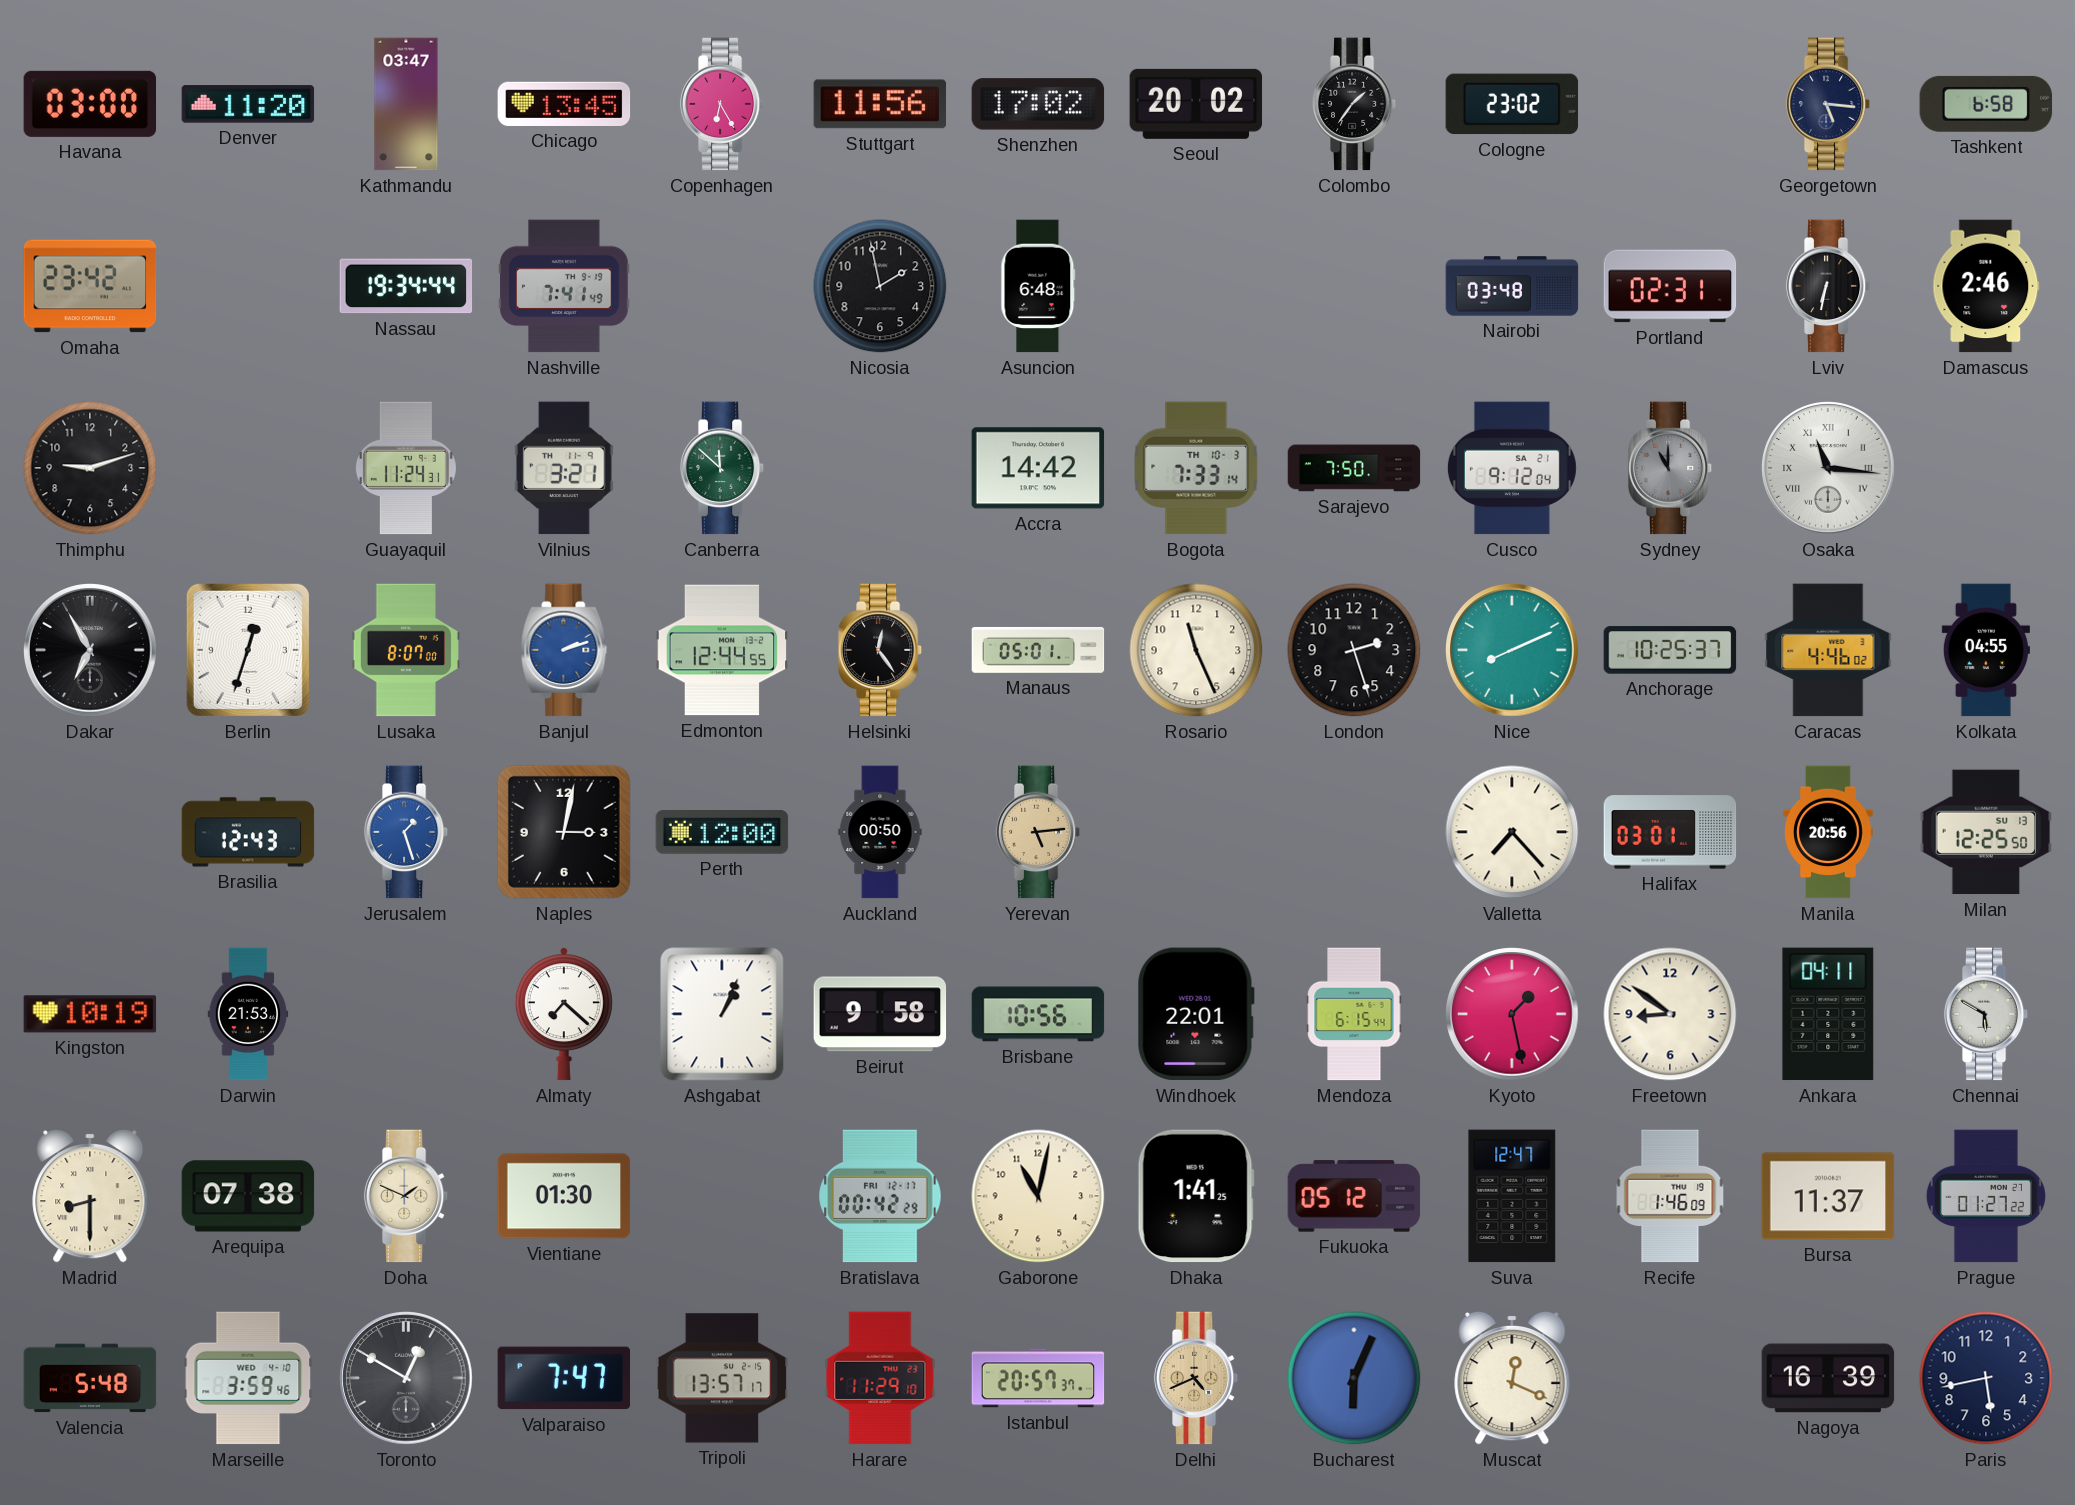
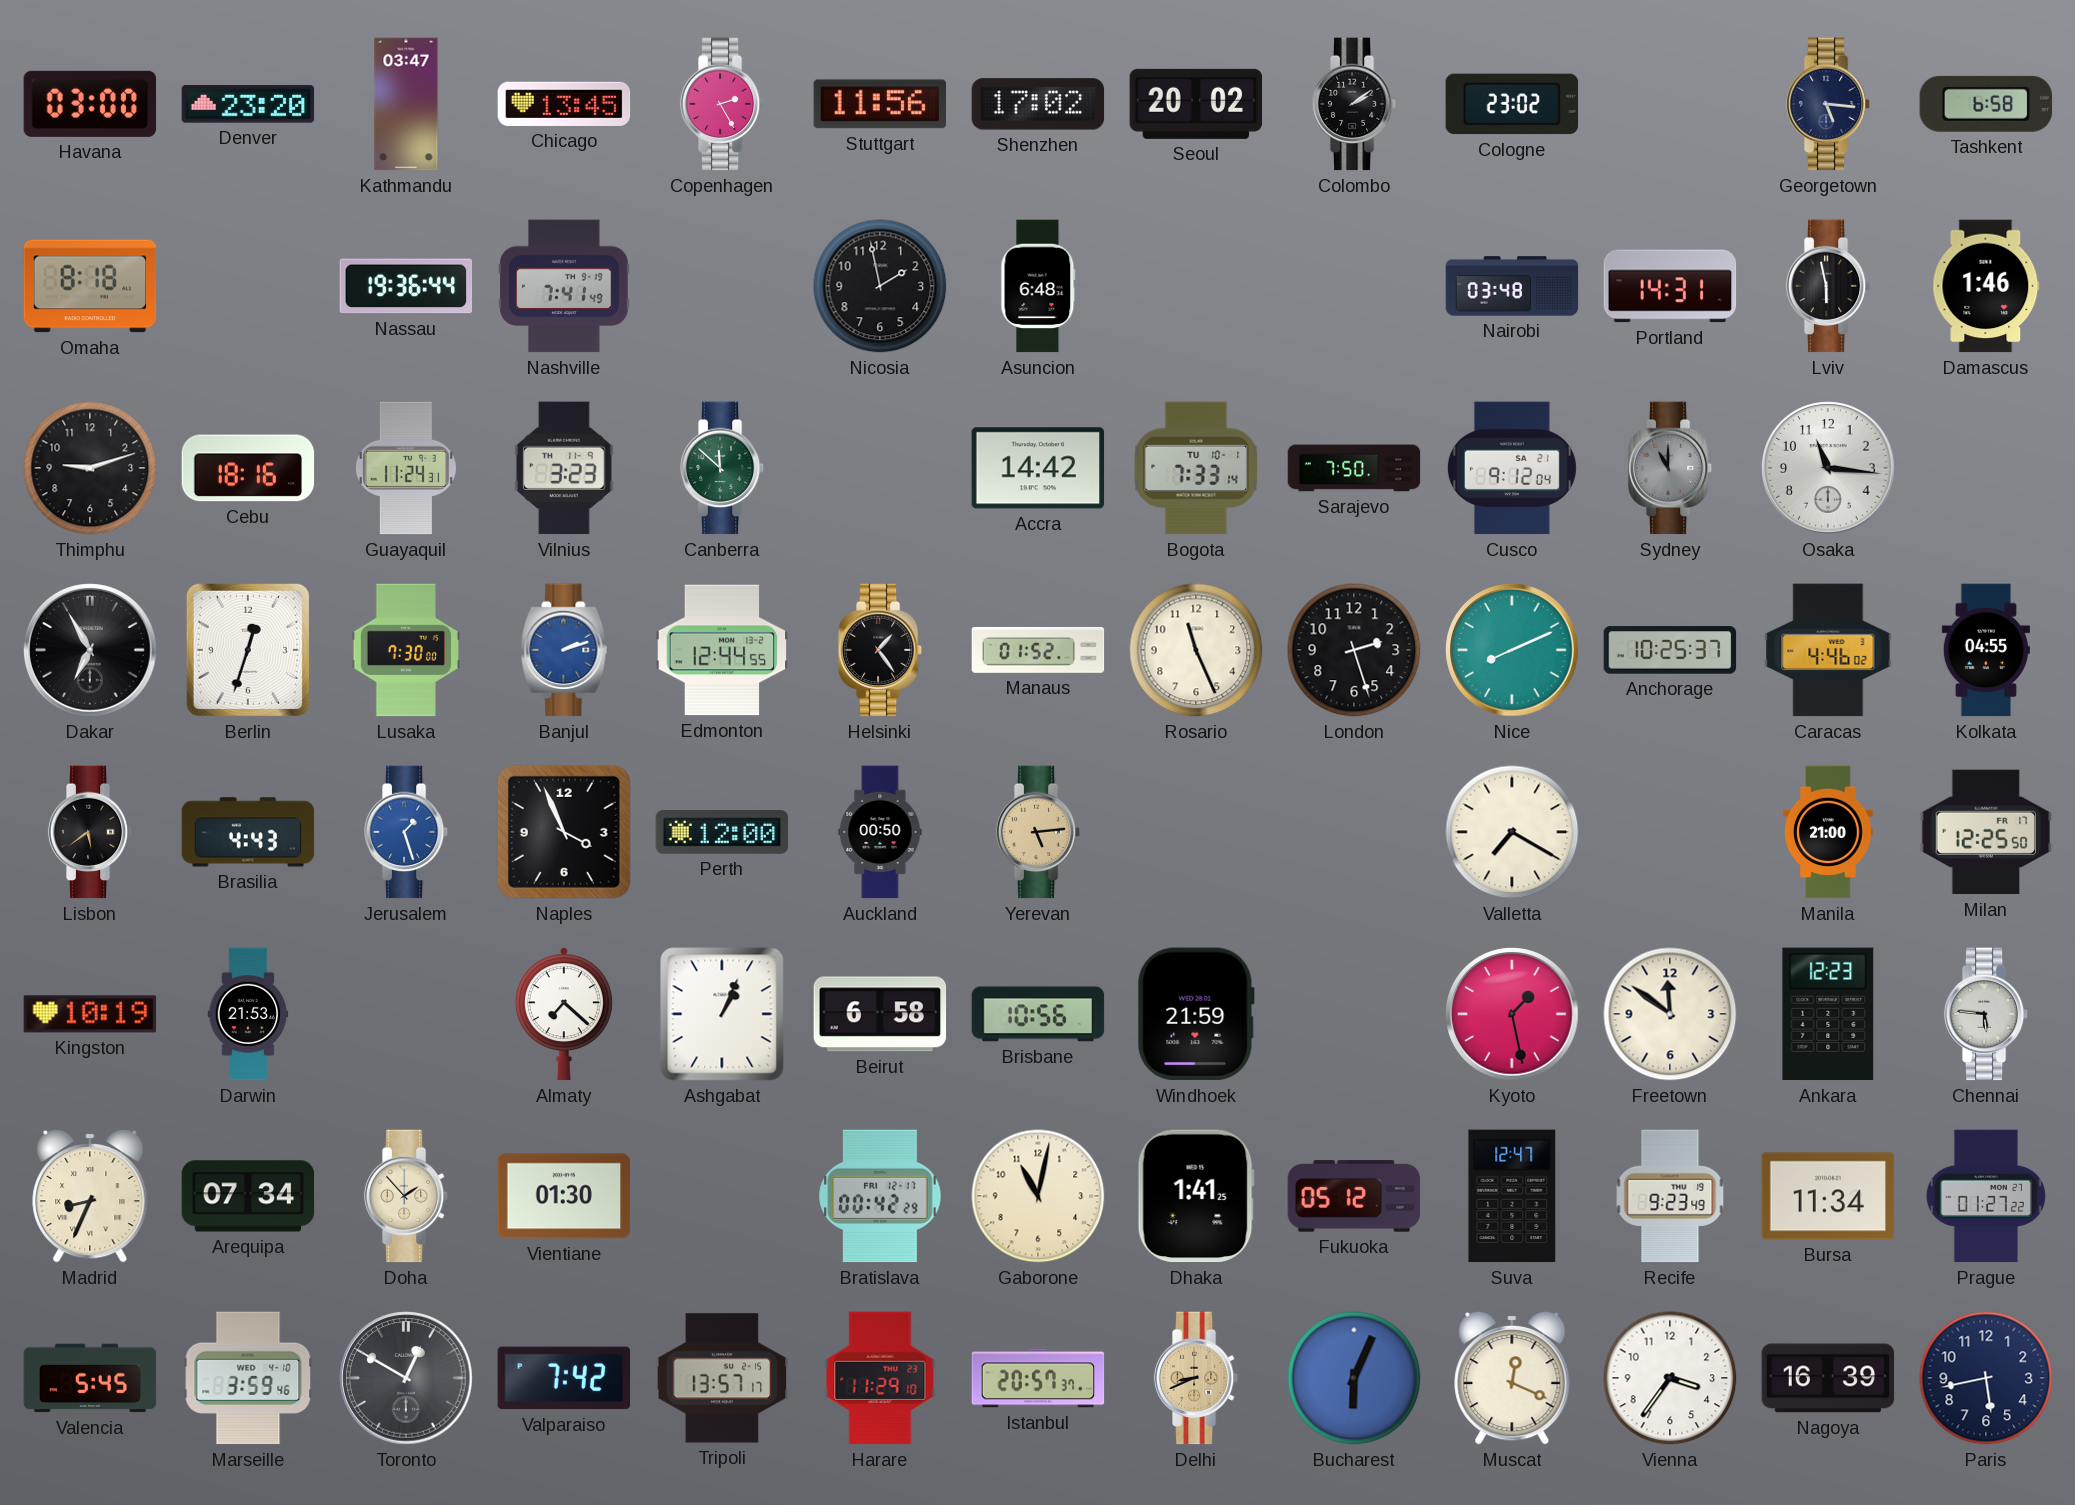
Denver: 11:20 -> 23:20
Copenhagen: 6:25 -> 2:25
Colombo: 1:36 -> 2:09
Omaha: 23:42 -> 8:18
Nassau: 19:34 -> 19:36
Portland: 02:31 -> 14:31
Lviv: 6:32 -> 5:58
Damascus: 2:46 -> 1:46
Cebu: none -> 18:16
Vilnius: 3:21 -> 3:23
Bogota date: TH 10-3 -> TU 10-1
Osaka numerals: Roman -> Arabic
Lusaka: 8:07 -> 7:30
Helsinki: 12:24 -> 1:24
Manaus: 05:01 -> 01:52
Lisbon: none -> 5:39
Brasilia: 12:43 -> 4:43
Naples: 3:02 -> 3:56
Valletta: 7:23 -> 7:20
Halifax: 03:01 -> none
Manila: 20:56 -> 21:00
Milan date: SU 13 -> FR 17
Beirut: 9:58 -> 6:58
Windhoek: 22:01 -> 21:59
Mendoza: 6:15 -> none
Freetown: 8:51 -> 11:51
Ankara: 04:11 -> 12:23
Chennai: 5:50 -> 5:46
Madrid: 8:30 -> 8:34
Arequipa: 07:38 -> 07:34
Doha: 1:49 -> 1:53
Recife: 1:46 -> 9:23
Bursa: 11:37 -> 11:34
Valencia: 5:48 -> 5:45
Valparaiso: 7:47 -> 7:42
Delhi: 4:41 -> 8:41
Vienna: none -> 3:36
